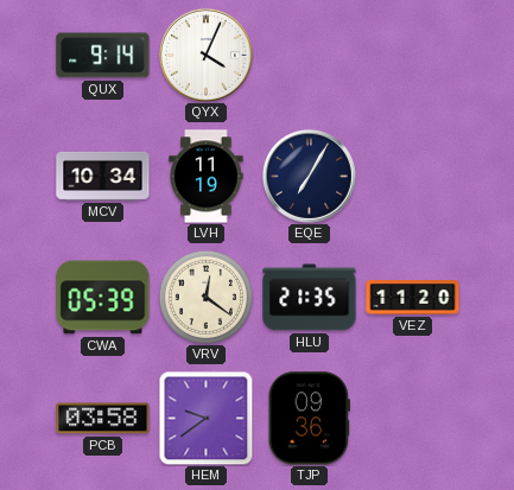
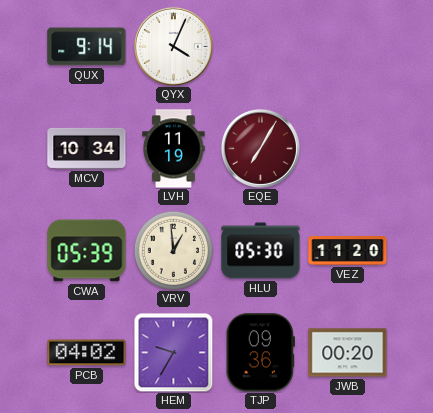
EQE dial: navy -> burgundy
VRV: 12:21 -> 12:59
HLU: 21:35 -> 05:30
PCB: 03:58 -> 04:02
HEM: 9:39 -> 9:35
JWB: none -> 00:20
